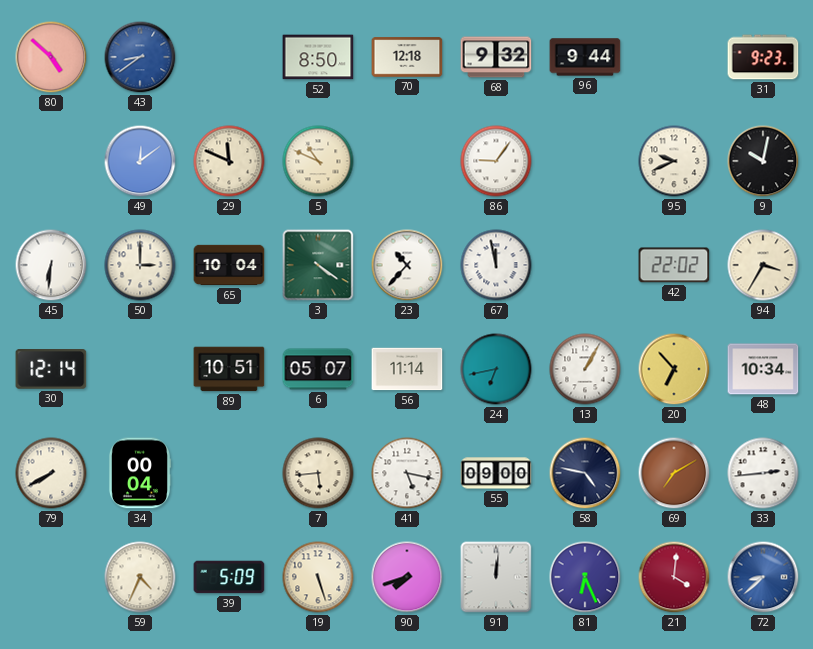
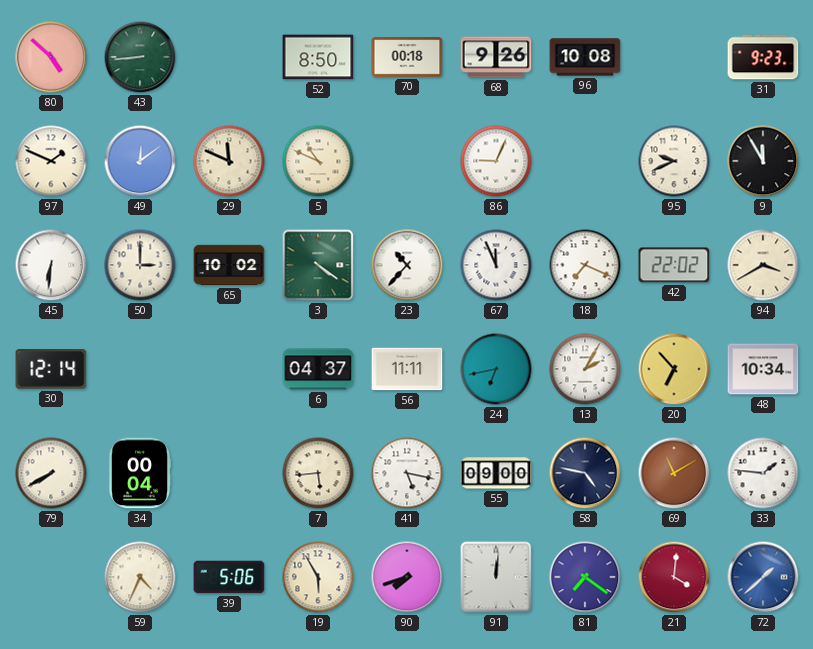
43: 8:39 -> 8:44
43 dial: blue -> green
70: 12:18 -> 00:18
68: 9:32 -> 9:26
96: 9:44 -> 10:08
97: none -> 1:49
86: 9:06 -> 9:04
9: 10:02 -> 11:55
65: 10:04 -> 10:02
67: 11:58 -> 11:56
18: none -> 7:19
94: 3:35 -> 3:40
89: 10:51 -> none
6: 05:07 -> 04:37
56: 11:14 -> 11:11
13: 1:05 -> 2:05
69: 7:10 -> 11:10
33: 2:44 -> 1:46
39: 5:09 -> 5:06
19: 5:27 -> 5:55
81: 6:26 -> 7:21
72: 8:38 -> 1:38
